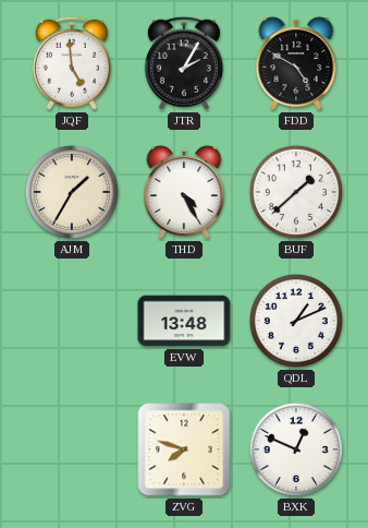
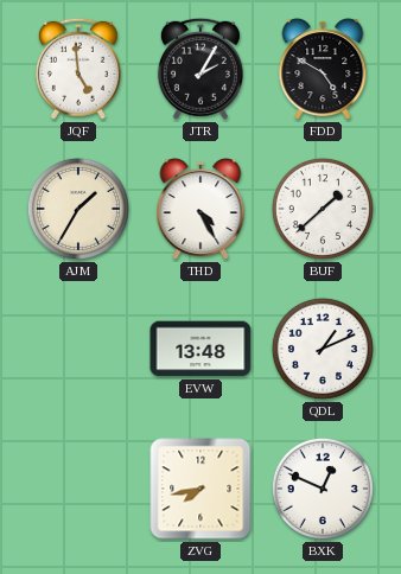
ZVG: 7:48 -> 7:43
